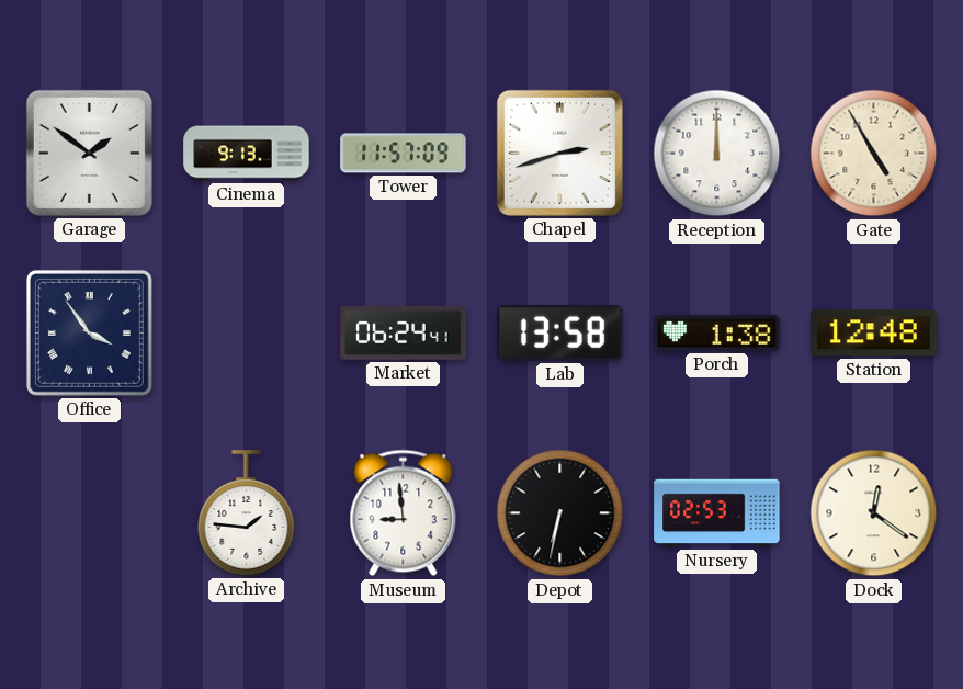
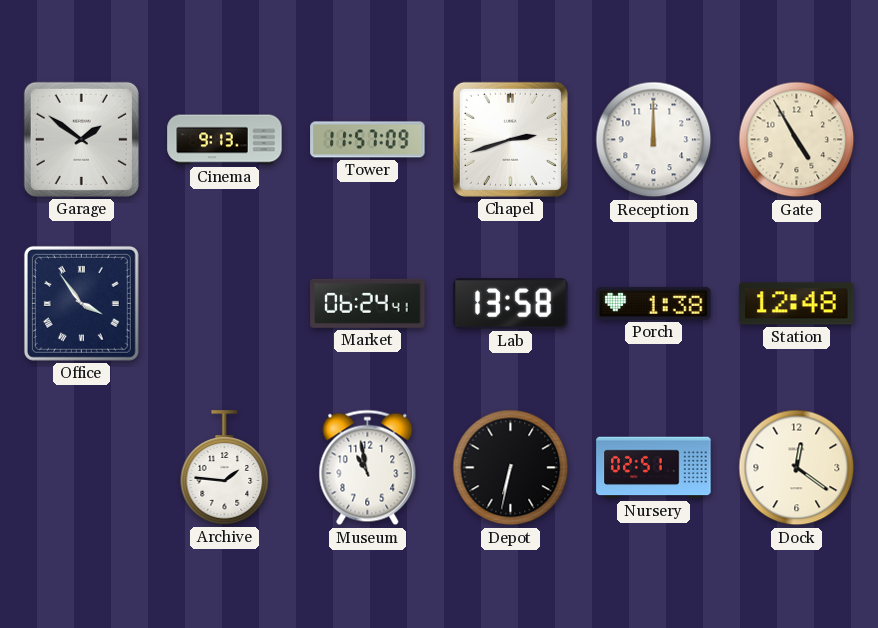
Museum: 8:59 -> 10:58
Nursery: 02:53 -> 02:51
